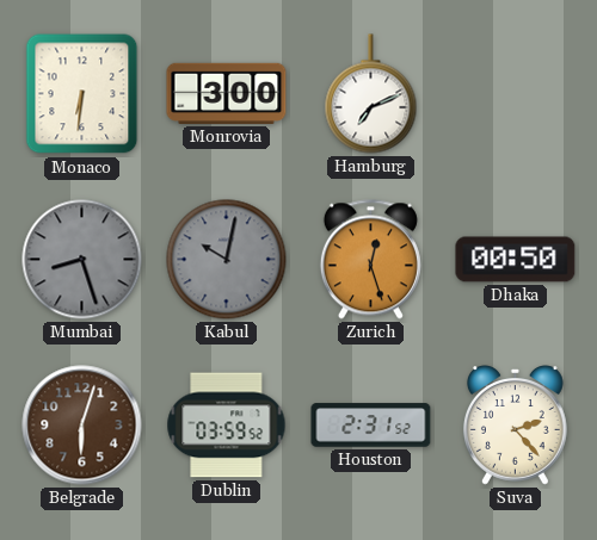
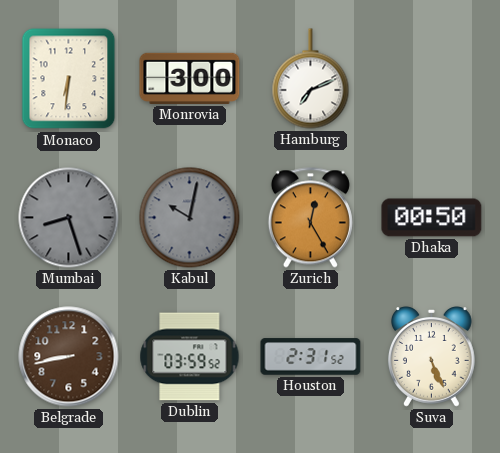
Zurich: 12:27 -> 12:25
Belgrade: 6:03 -> 8:43
Suva: 2:23 -> 5:26
